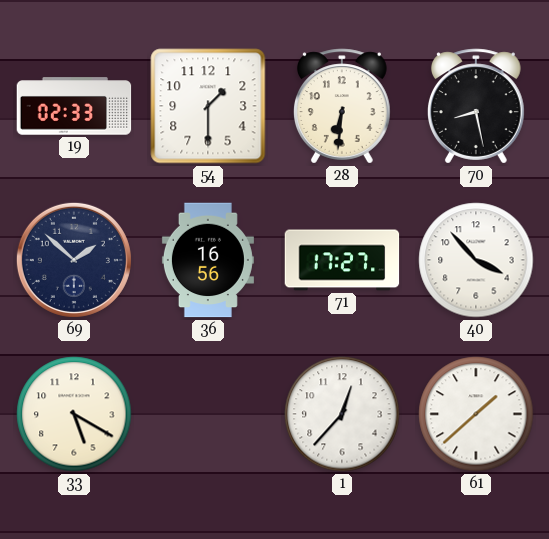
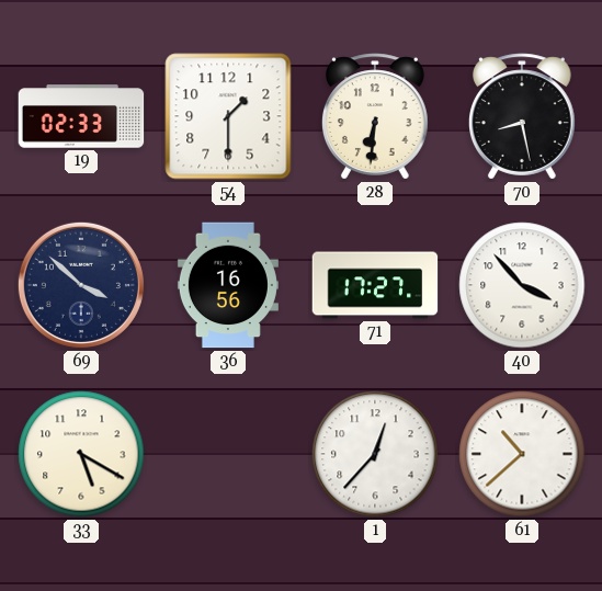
69: 1:52 -> 3:52
61: 1:38 -> 10:38
